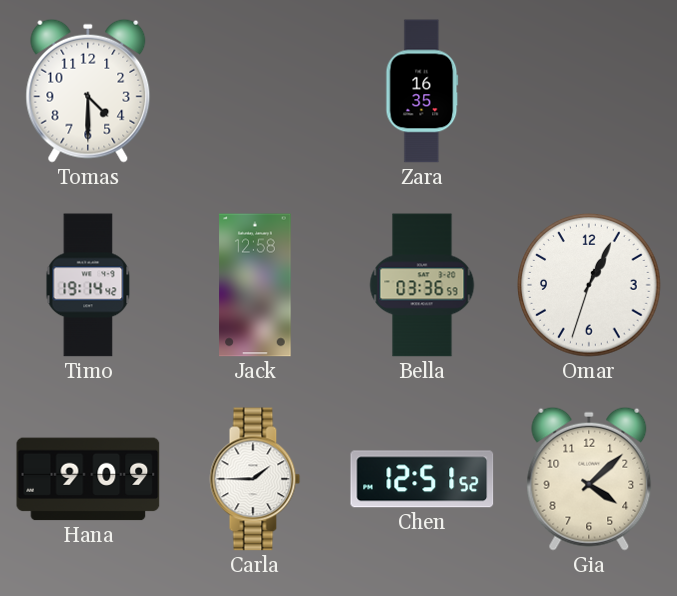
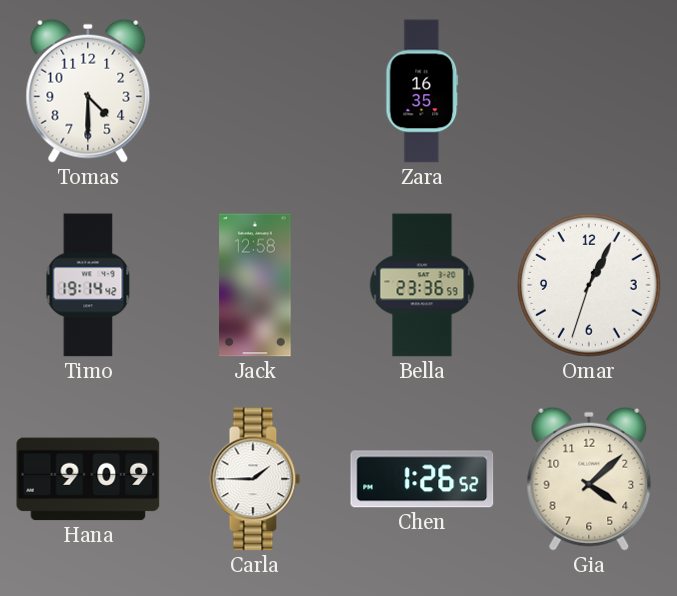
Bella: 03:36 -> 23:36
Chen: 12:51 -> 1:26
